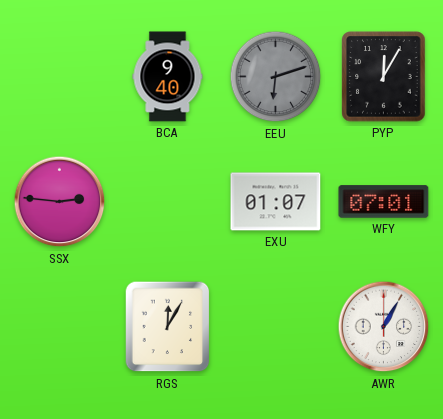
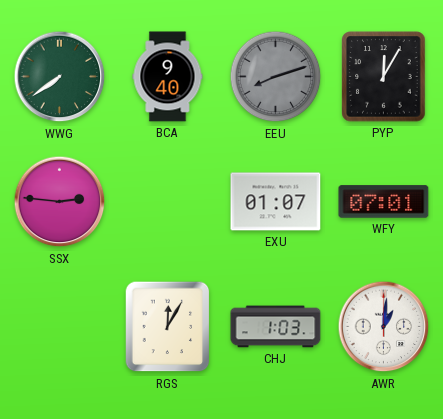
WWG: none -> 7:39
EEU: 6:12 -> 8:12
CHJ: none -> 1:03
AWR: 1:05 -> 1:01
